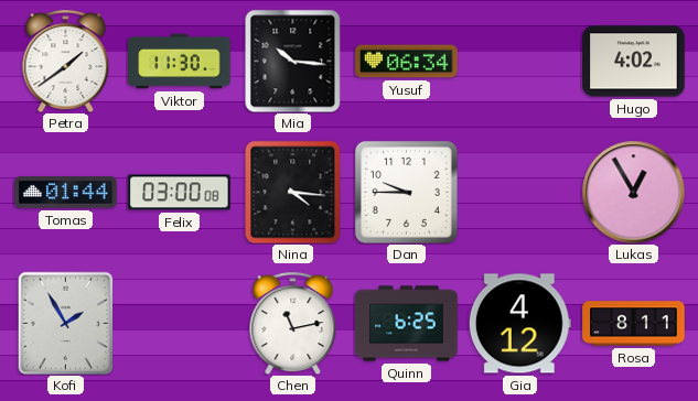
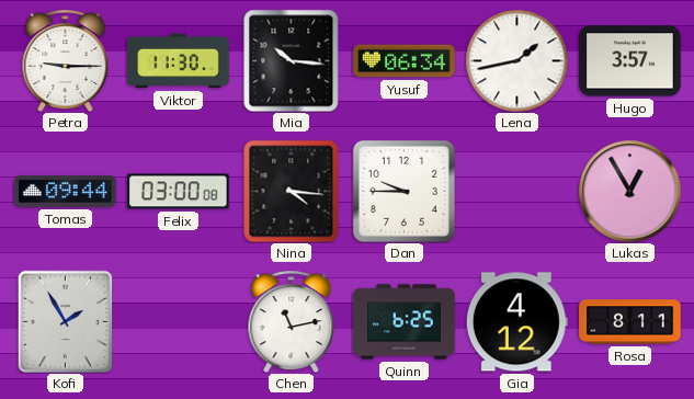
Petra: 1:39 -> 9:15
Lena: none -> 1:43
Hugo: 4:02 -> 3:57
Tomas: 01:44 -> 09:44
